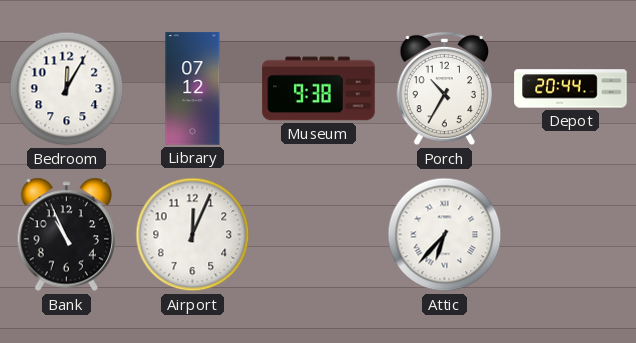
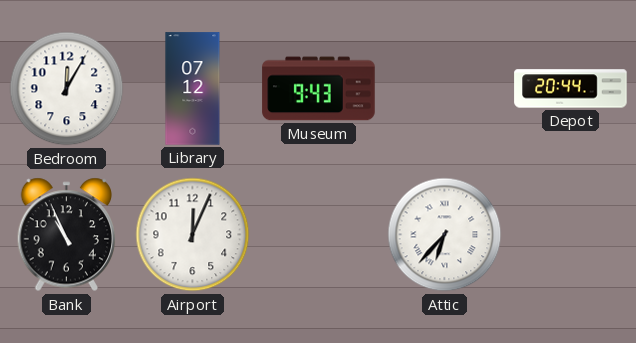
Museum: 9:38 -> 9:43
Porch: 10:35 -> none
